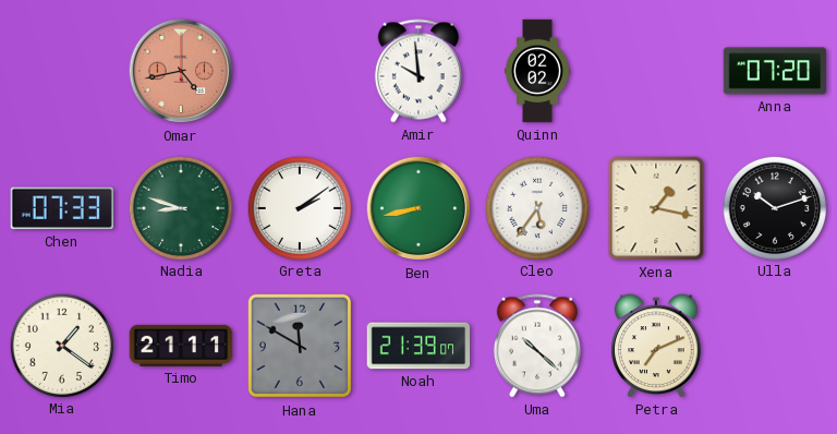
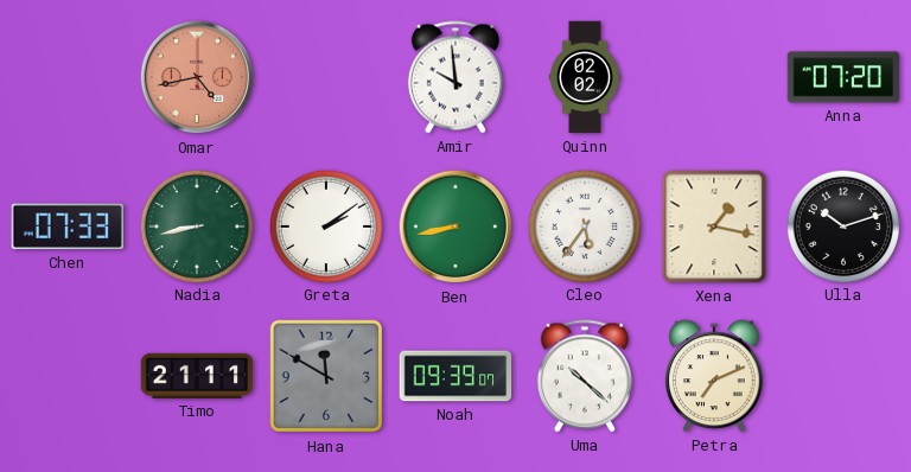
Nadia: 8:48 -> 8:43
Mia: 1:21 -> none
Noah: 21:39 -> 09:39
